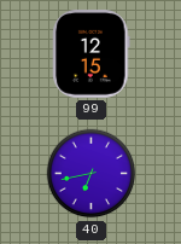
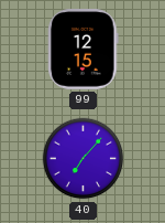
40: 6:43 -> 7:07
